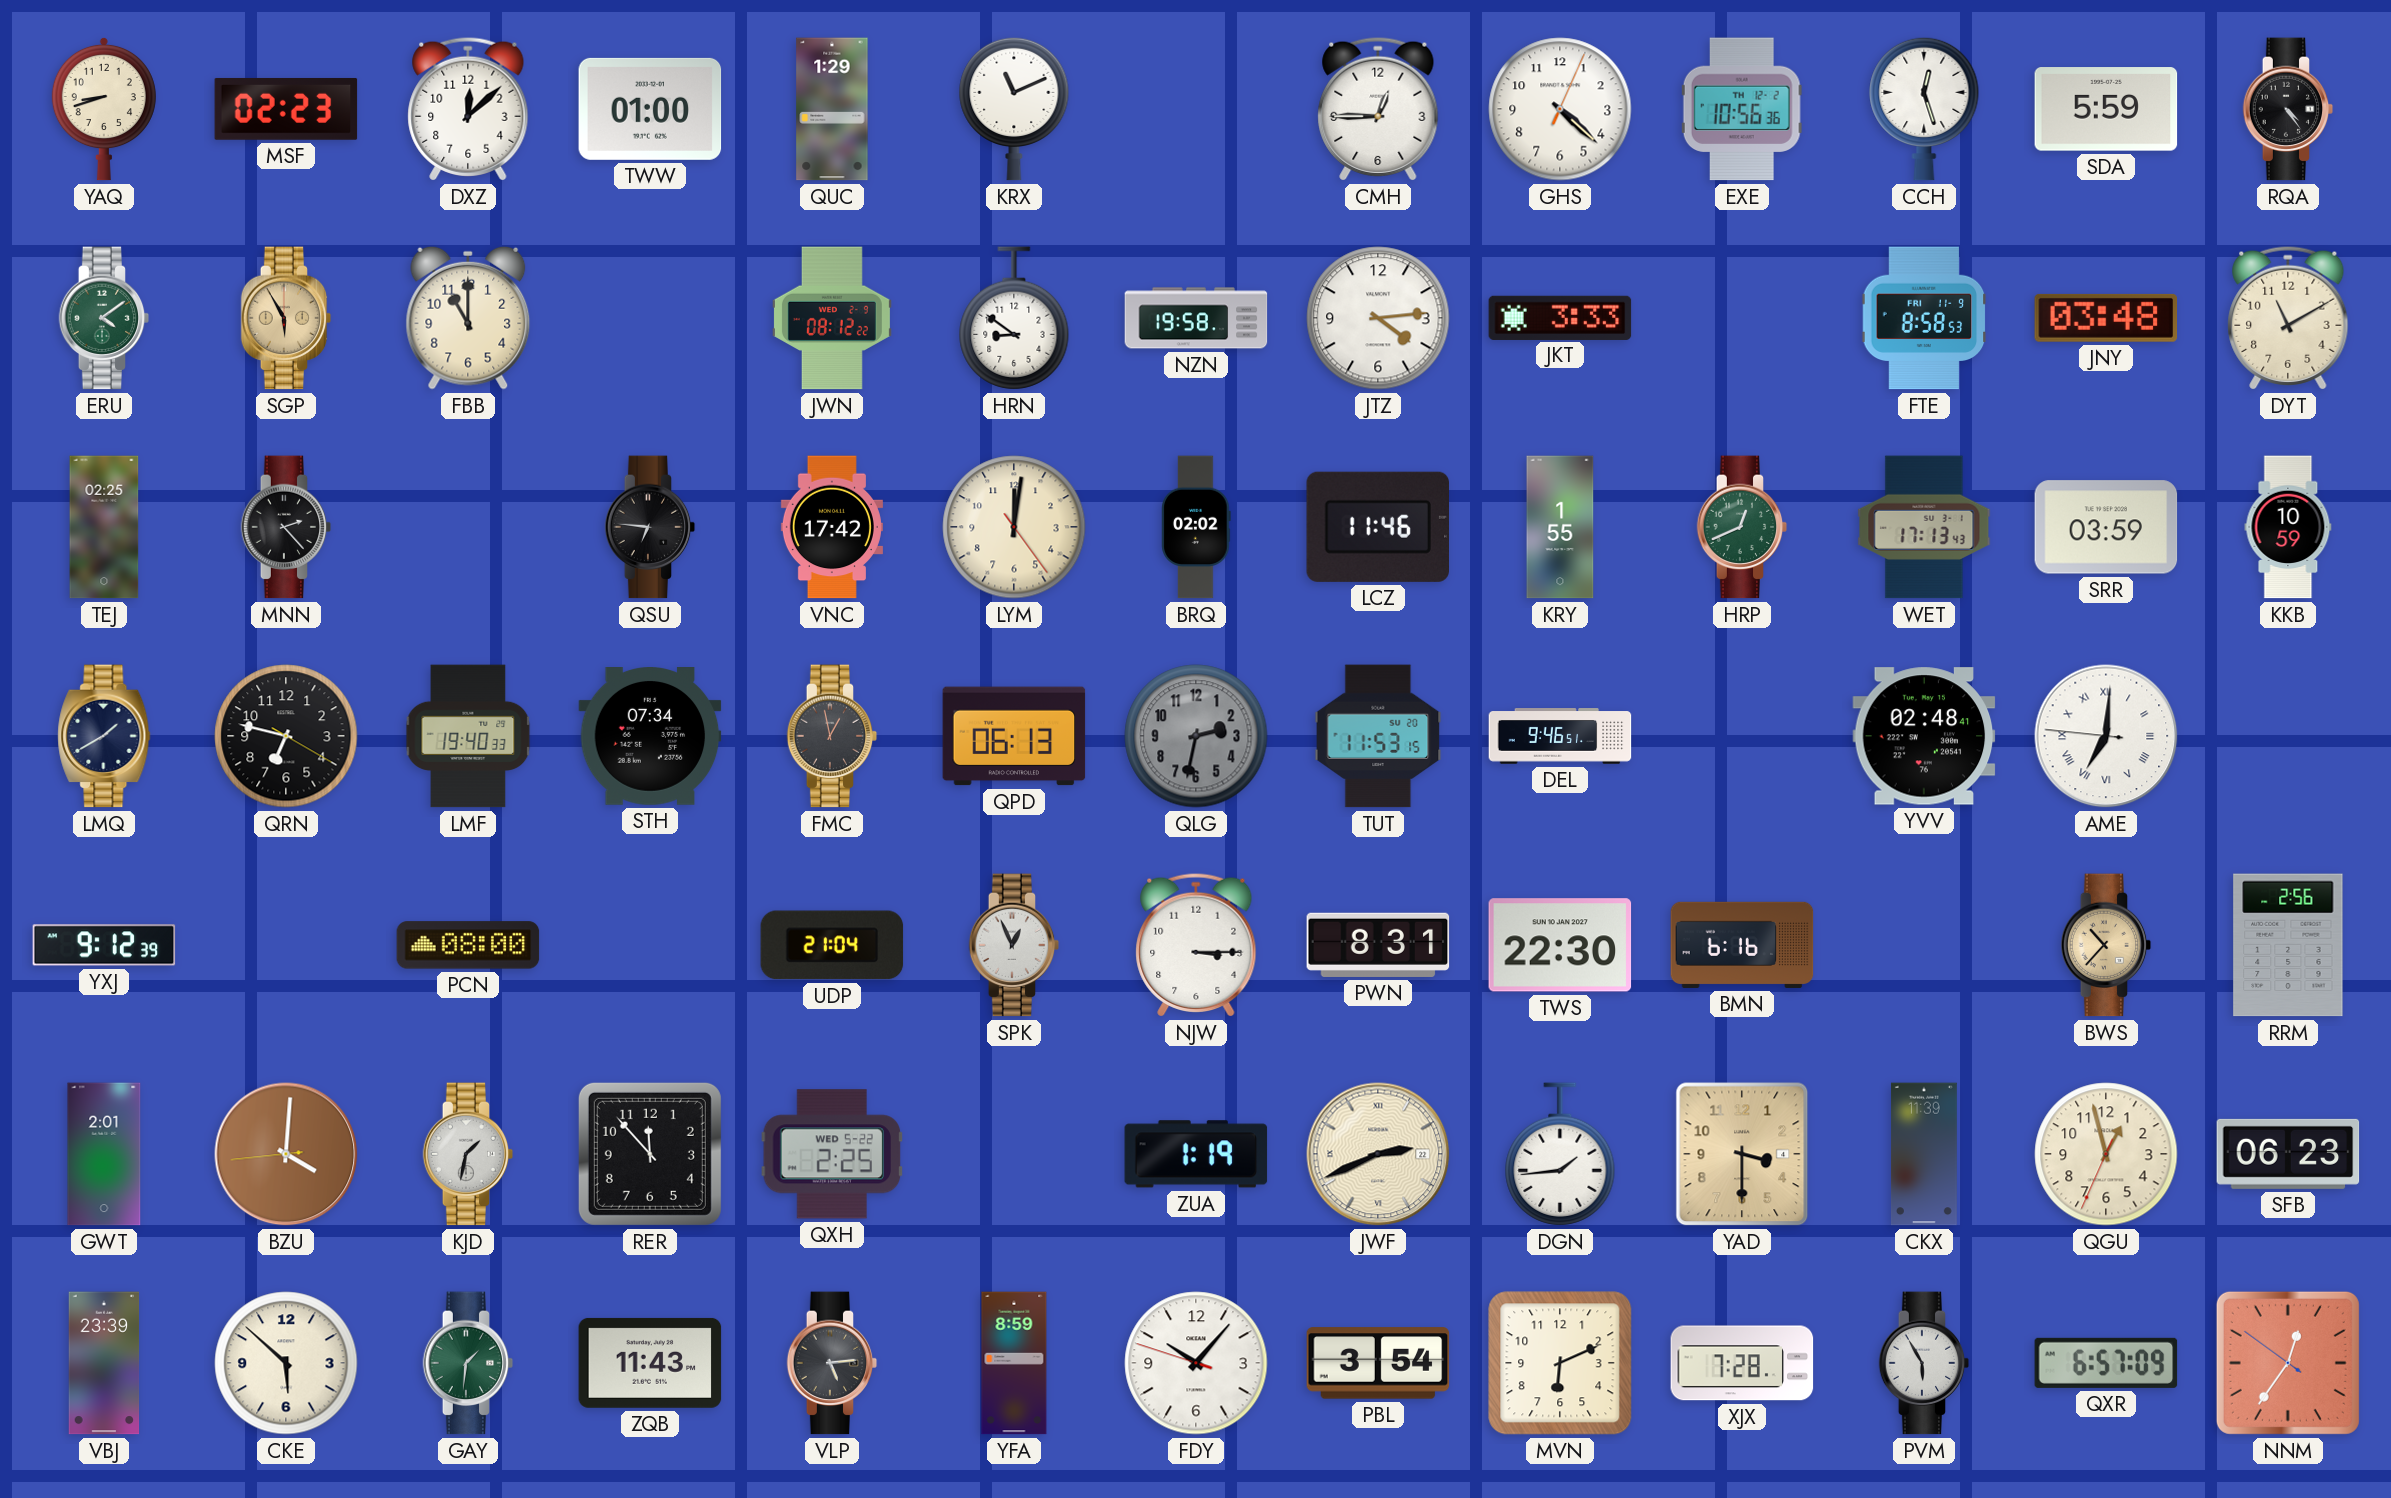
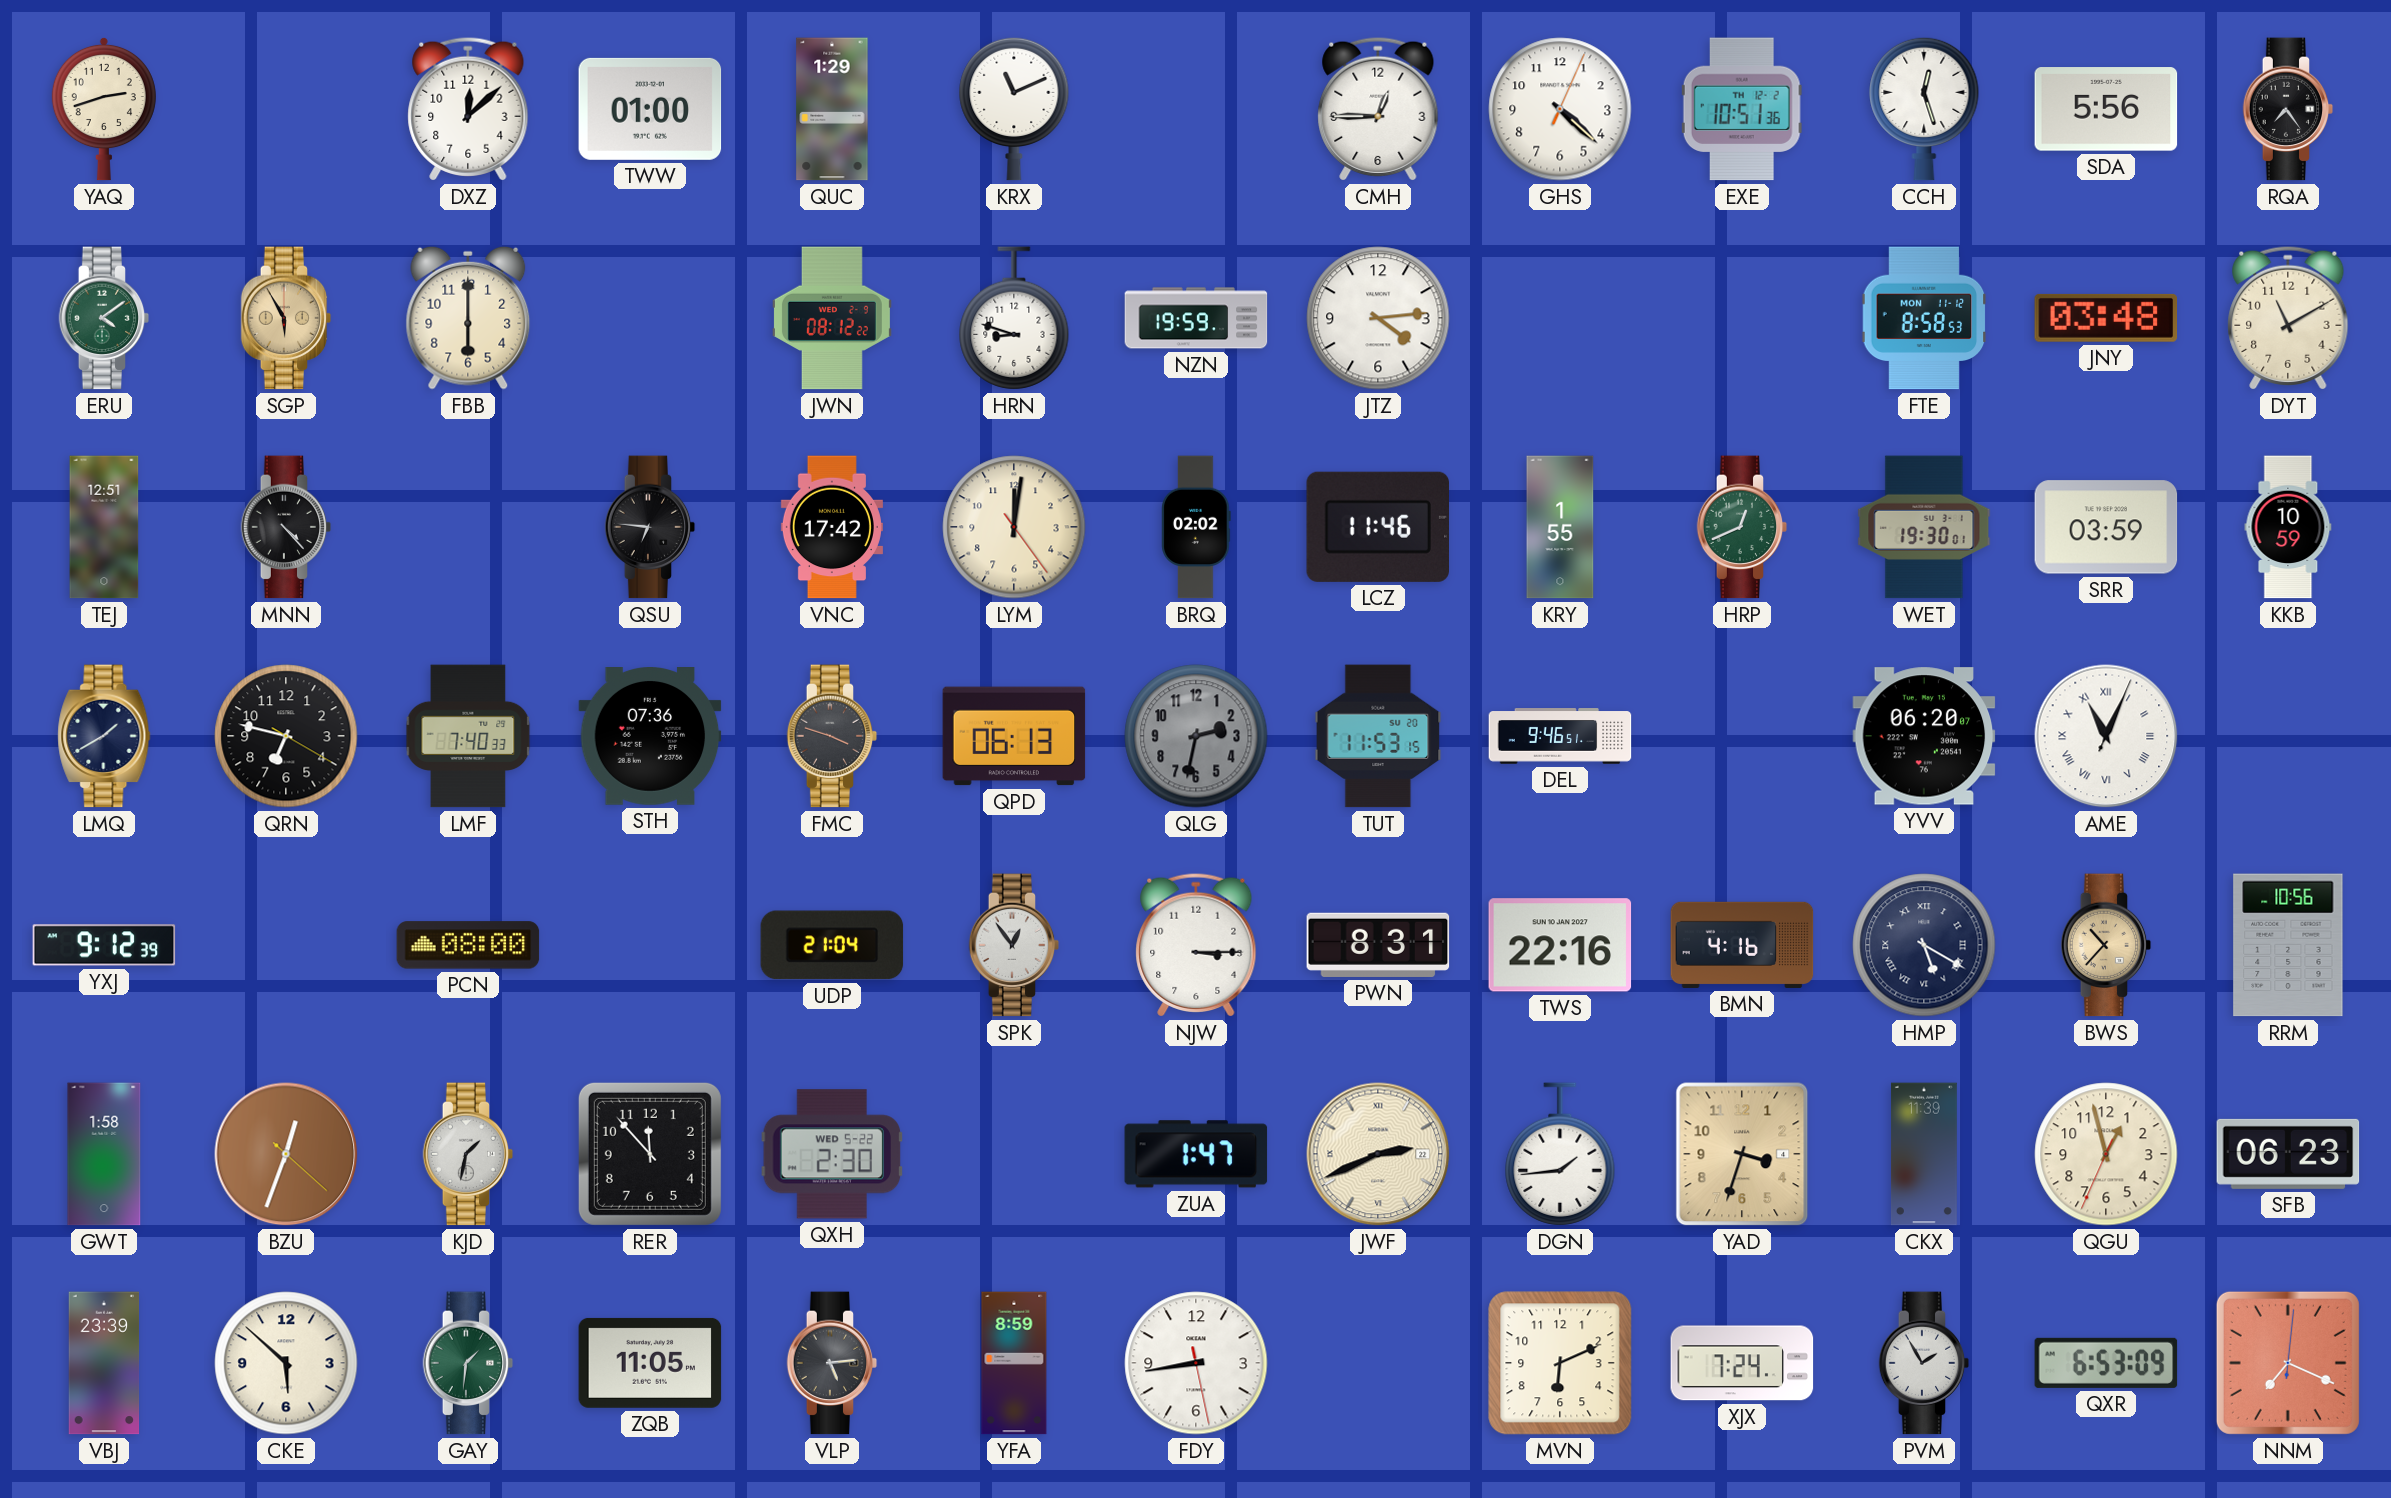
YAQ: 8:42 -> 2:42
MSF: 02:23 -> none
EXE: 10:56 -> 10:51
SDA: 5:59 -> 5:56
RQA: 4:24 -> 7:24
FBB: 11:00 -> 6:00
HRN: 8:51 -> 8:48
NZN: 19:58 -> 19:59
JKT: 3:33 -> none
FTE date: FRI 11-9 -> MON 11-12
TEJ: 02:25 -> 12:51
MNN: 2:23 -> 4:23
WET: 17:13 -> 19:30
LMF: 19:40 -> 7:40
STH: 07:34 -> 07:36
FMC: 12:58 -> 3:48
YVV: 02:48 -> 06:20
AME: 7:00 -> 11:04
SPK: 12:56 -> 12:54
TWS: 22:30 -> 22:16
BMN: 6:16 -> 4:16
HMP: none -> 5:20
RRM: 2:56 -> 10:56
GWT: 2:01 -> 1:58
BZU: 4:00 -> 12:33
QXH: 2:25 -> 2:30
ZUA: 1:19 -> 1:47
YAD: 3:30 -> 3:33
ZQB: 11:43 -> 11:05
FDY: 10:06 -> 8:43
PBL: 3:54 -> none
XJX: 7:28 -> 7:24
PVM: 5:55 -> 1:55
QXR: 6:57 -> 6:53
NNM: 12:35 -> 7:19
